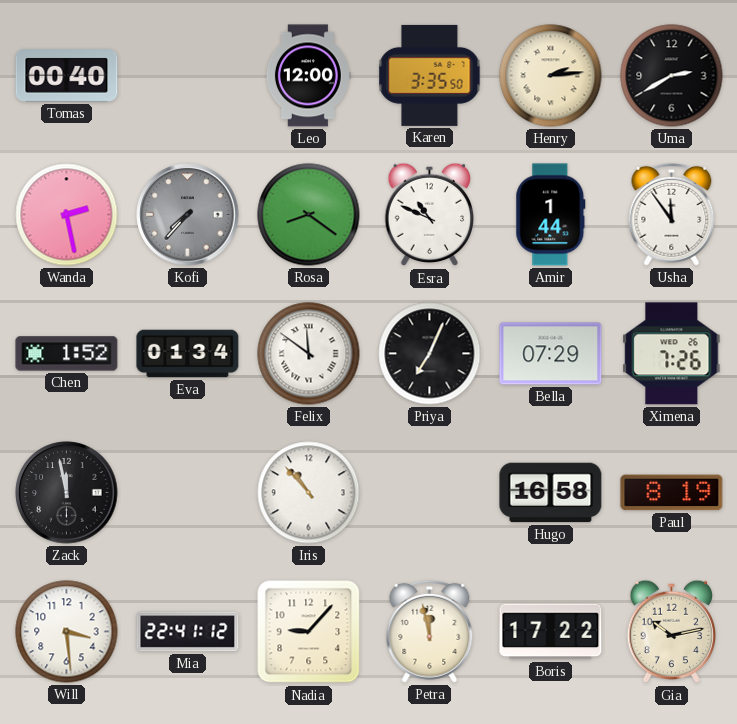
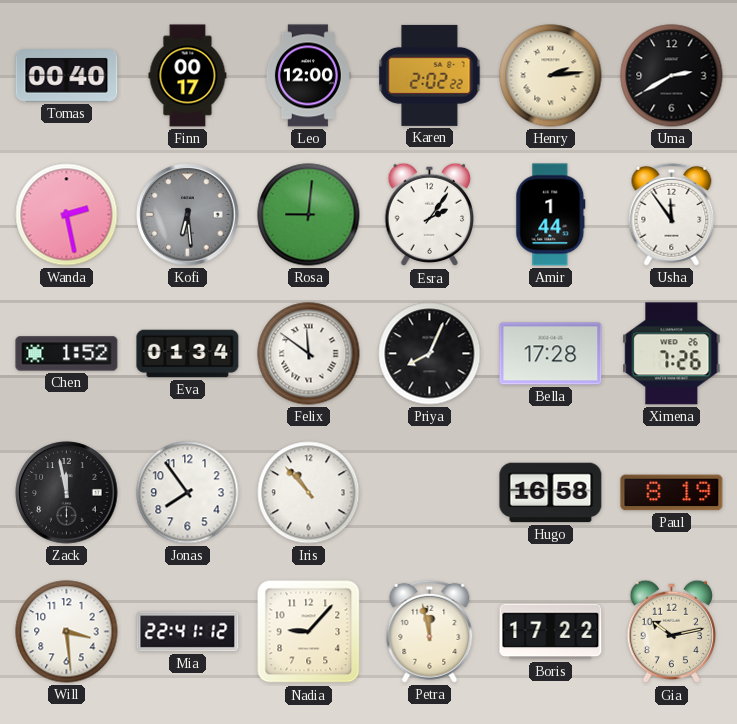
Finn: none -> 00:17
Karen: 3:35 -> 2:02
Kofi: 7:37 -> 6:29
Rosa: 8:21 -> 9:01
Esra: 10:49 -> 2:06
Priya: 7:04 -> 8:04
Bella: 07:29 -> 17:28
Jonas: none -> 7:54
